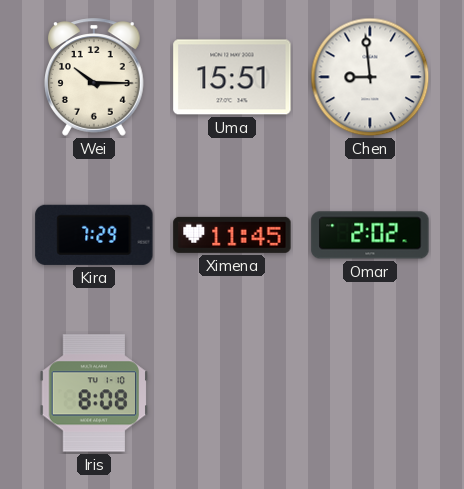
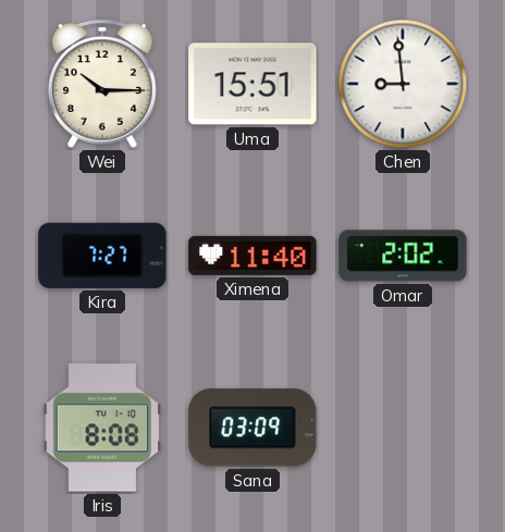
Kira: 7:29 -> 7:27
Ximena: 11:45 -> 11:40
Sana: none -> 03:09
